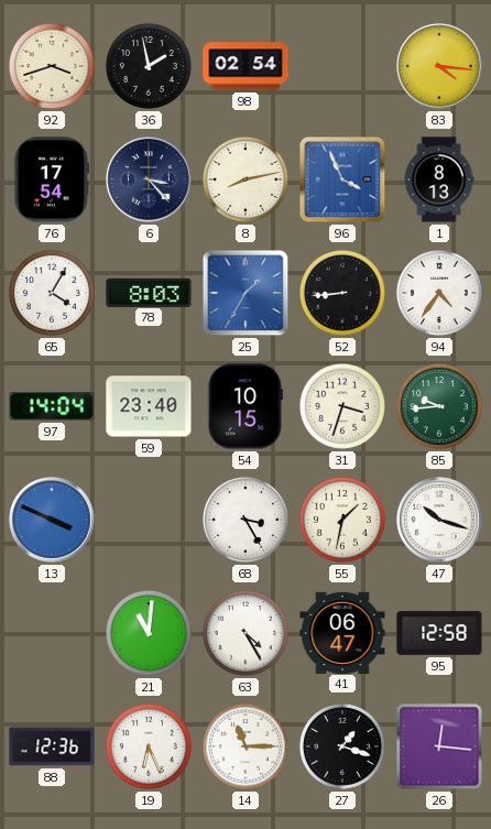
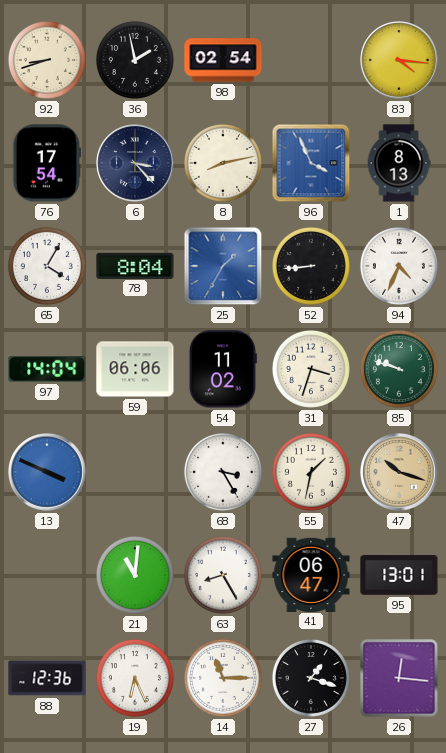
92: 3:42 -> 8:42
78: 8:03 -> 8:04
94: 4:36 -> 4:34
59: 23:40 -> 06:06
54: 10:15 -> 11:02
85: 9:44 -> 9:48
47 dial: white -> champagne
63: 4:25 -> 8:25
95: 12:58 -> 13:01
